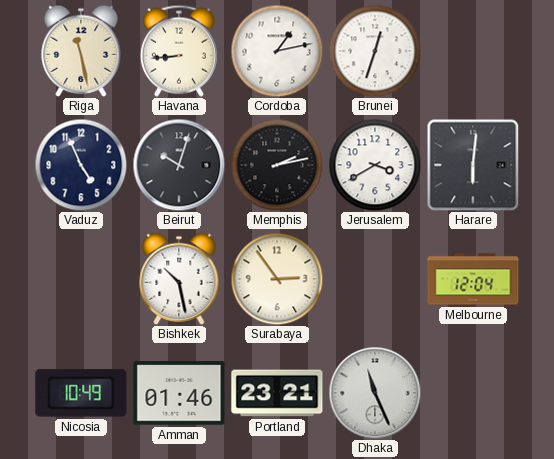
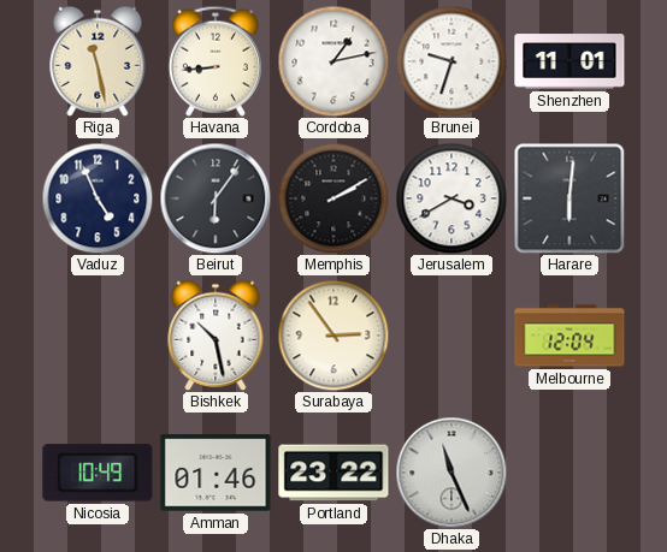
Brunei: 12:33 -> 9:33
Shenzhen: none -> 11:01
Beirut: 10:03 -> 6:06
Memphis: 2:13 -> 2:10
Portland: 23:21 -> 23:22
